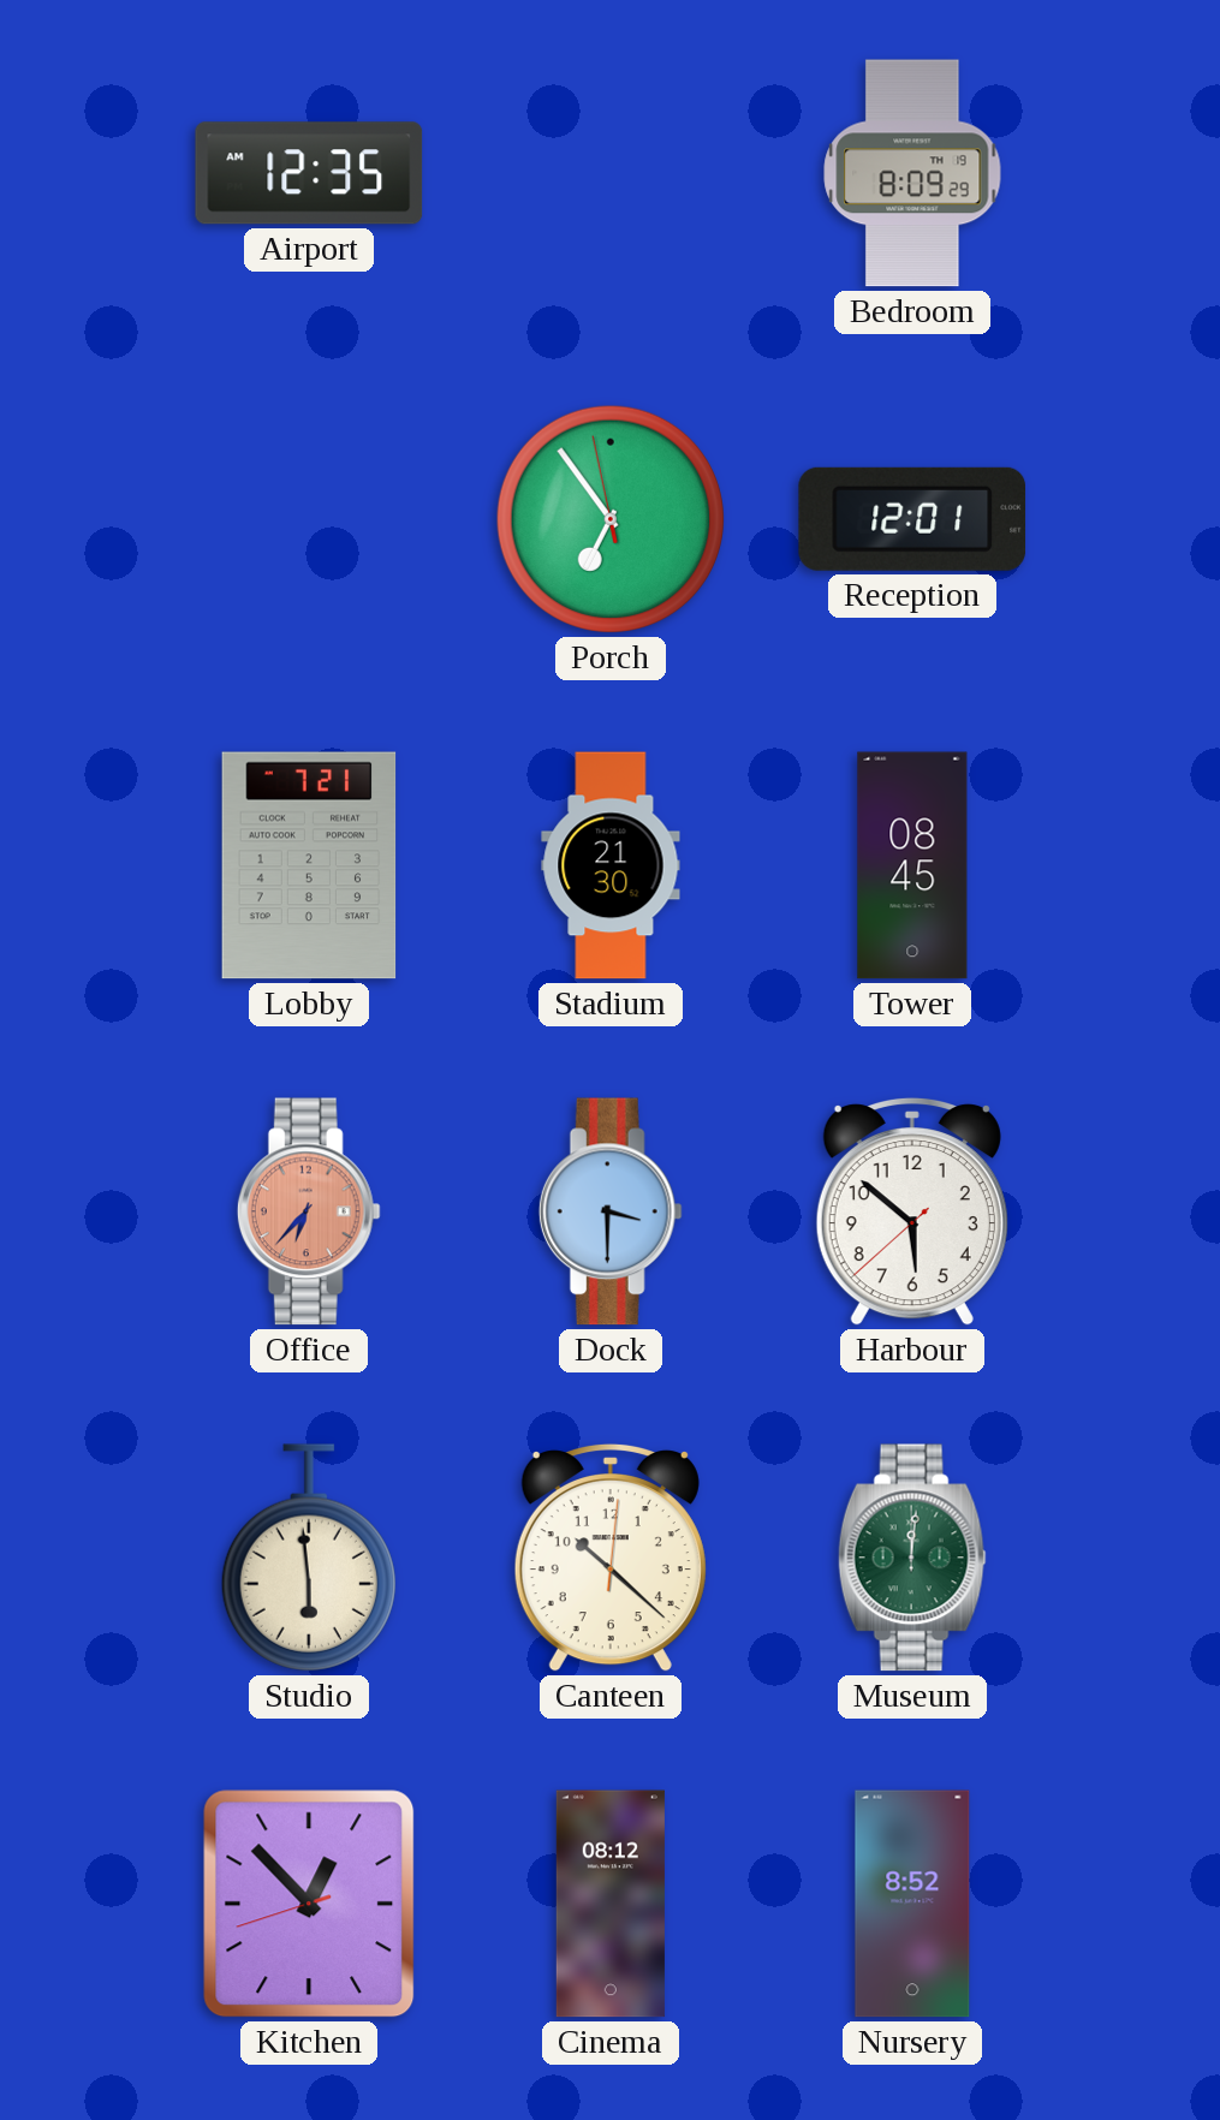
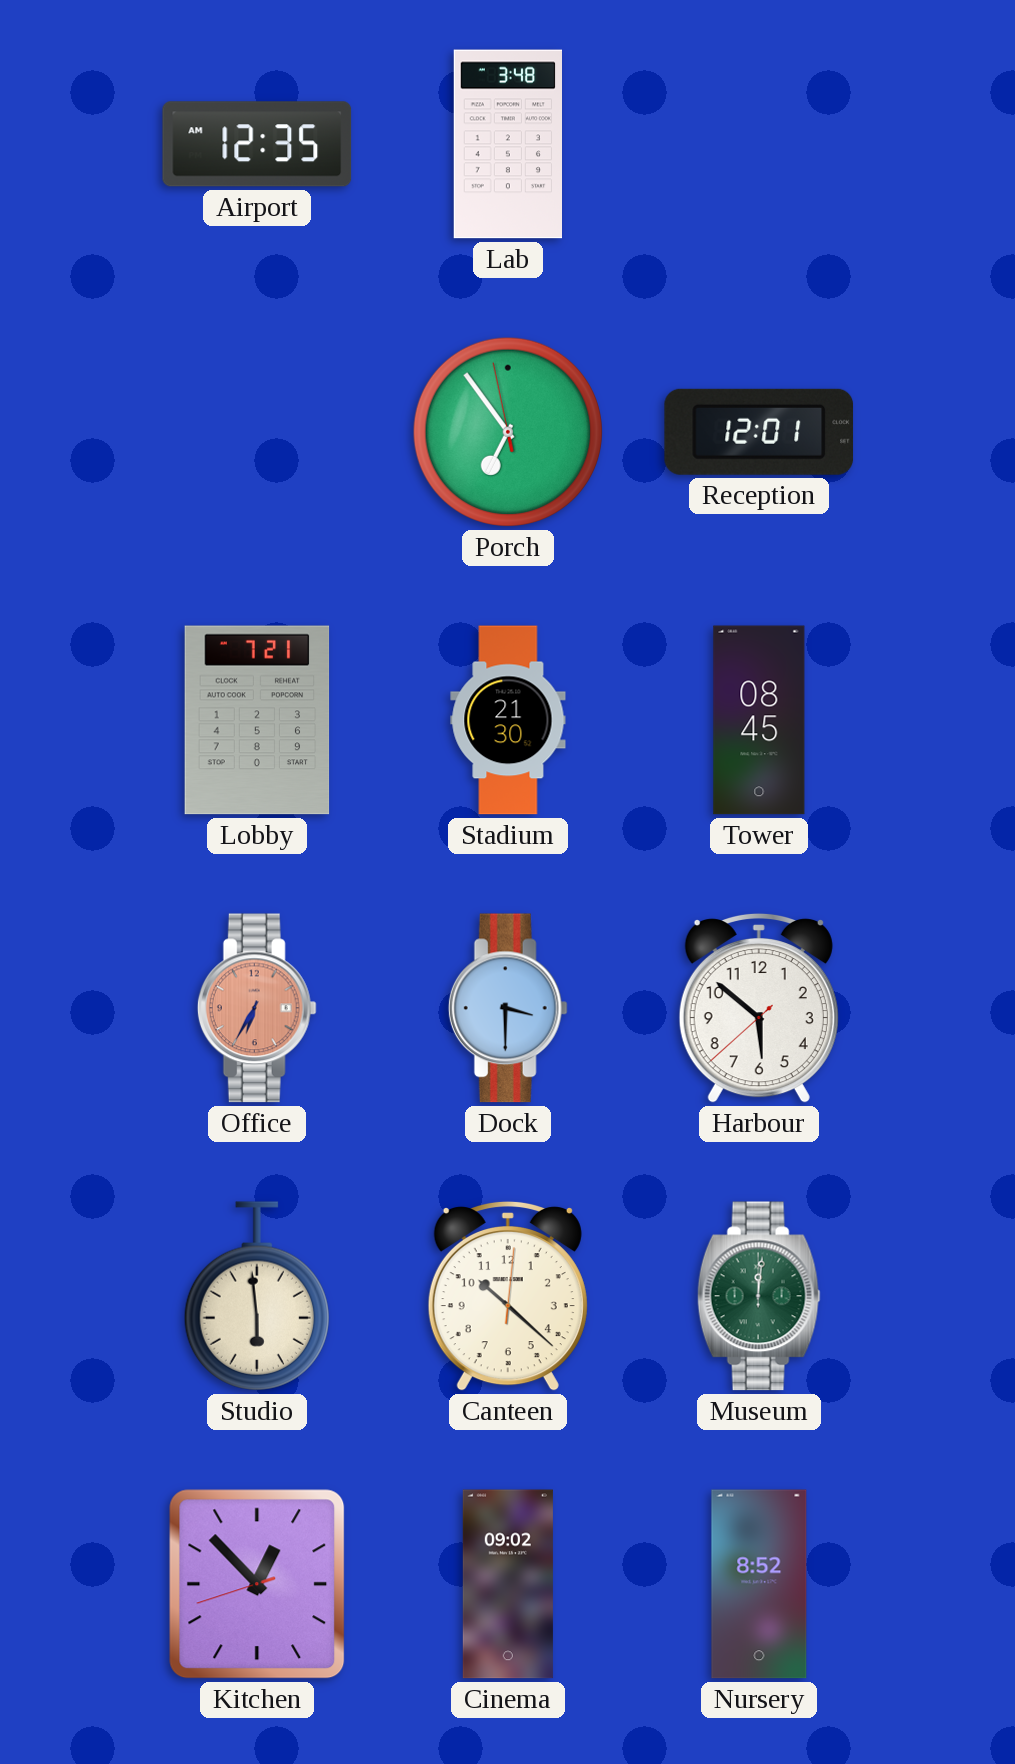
Lab: none -> 3:48
Bedroom: 8:09 -> none
Office: 6:37 -> 6:35
Cinema: 08:12 -> 09:02
